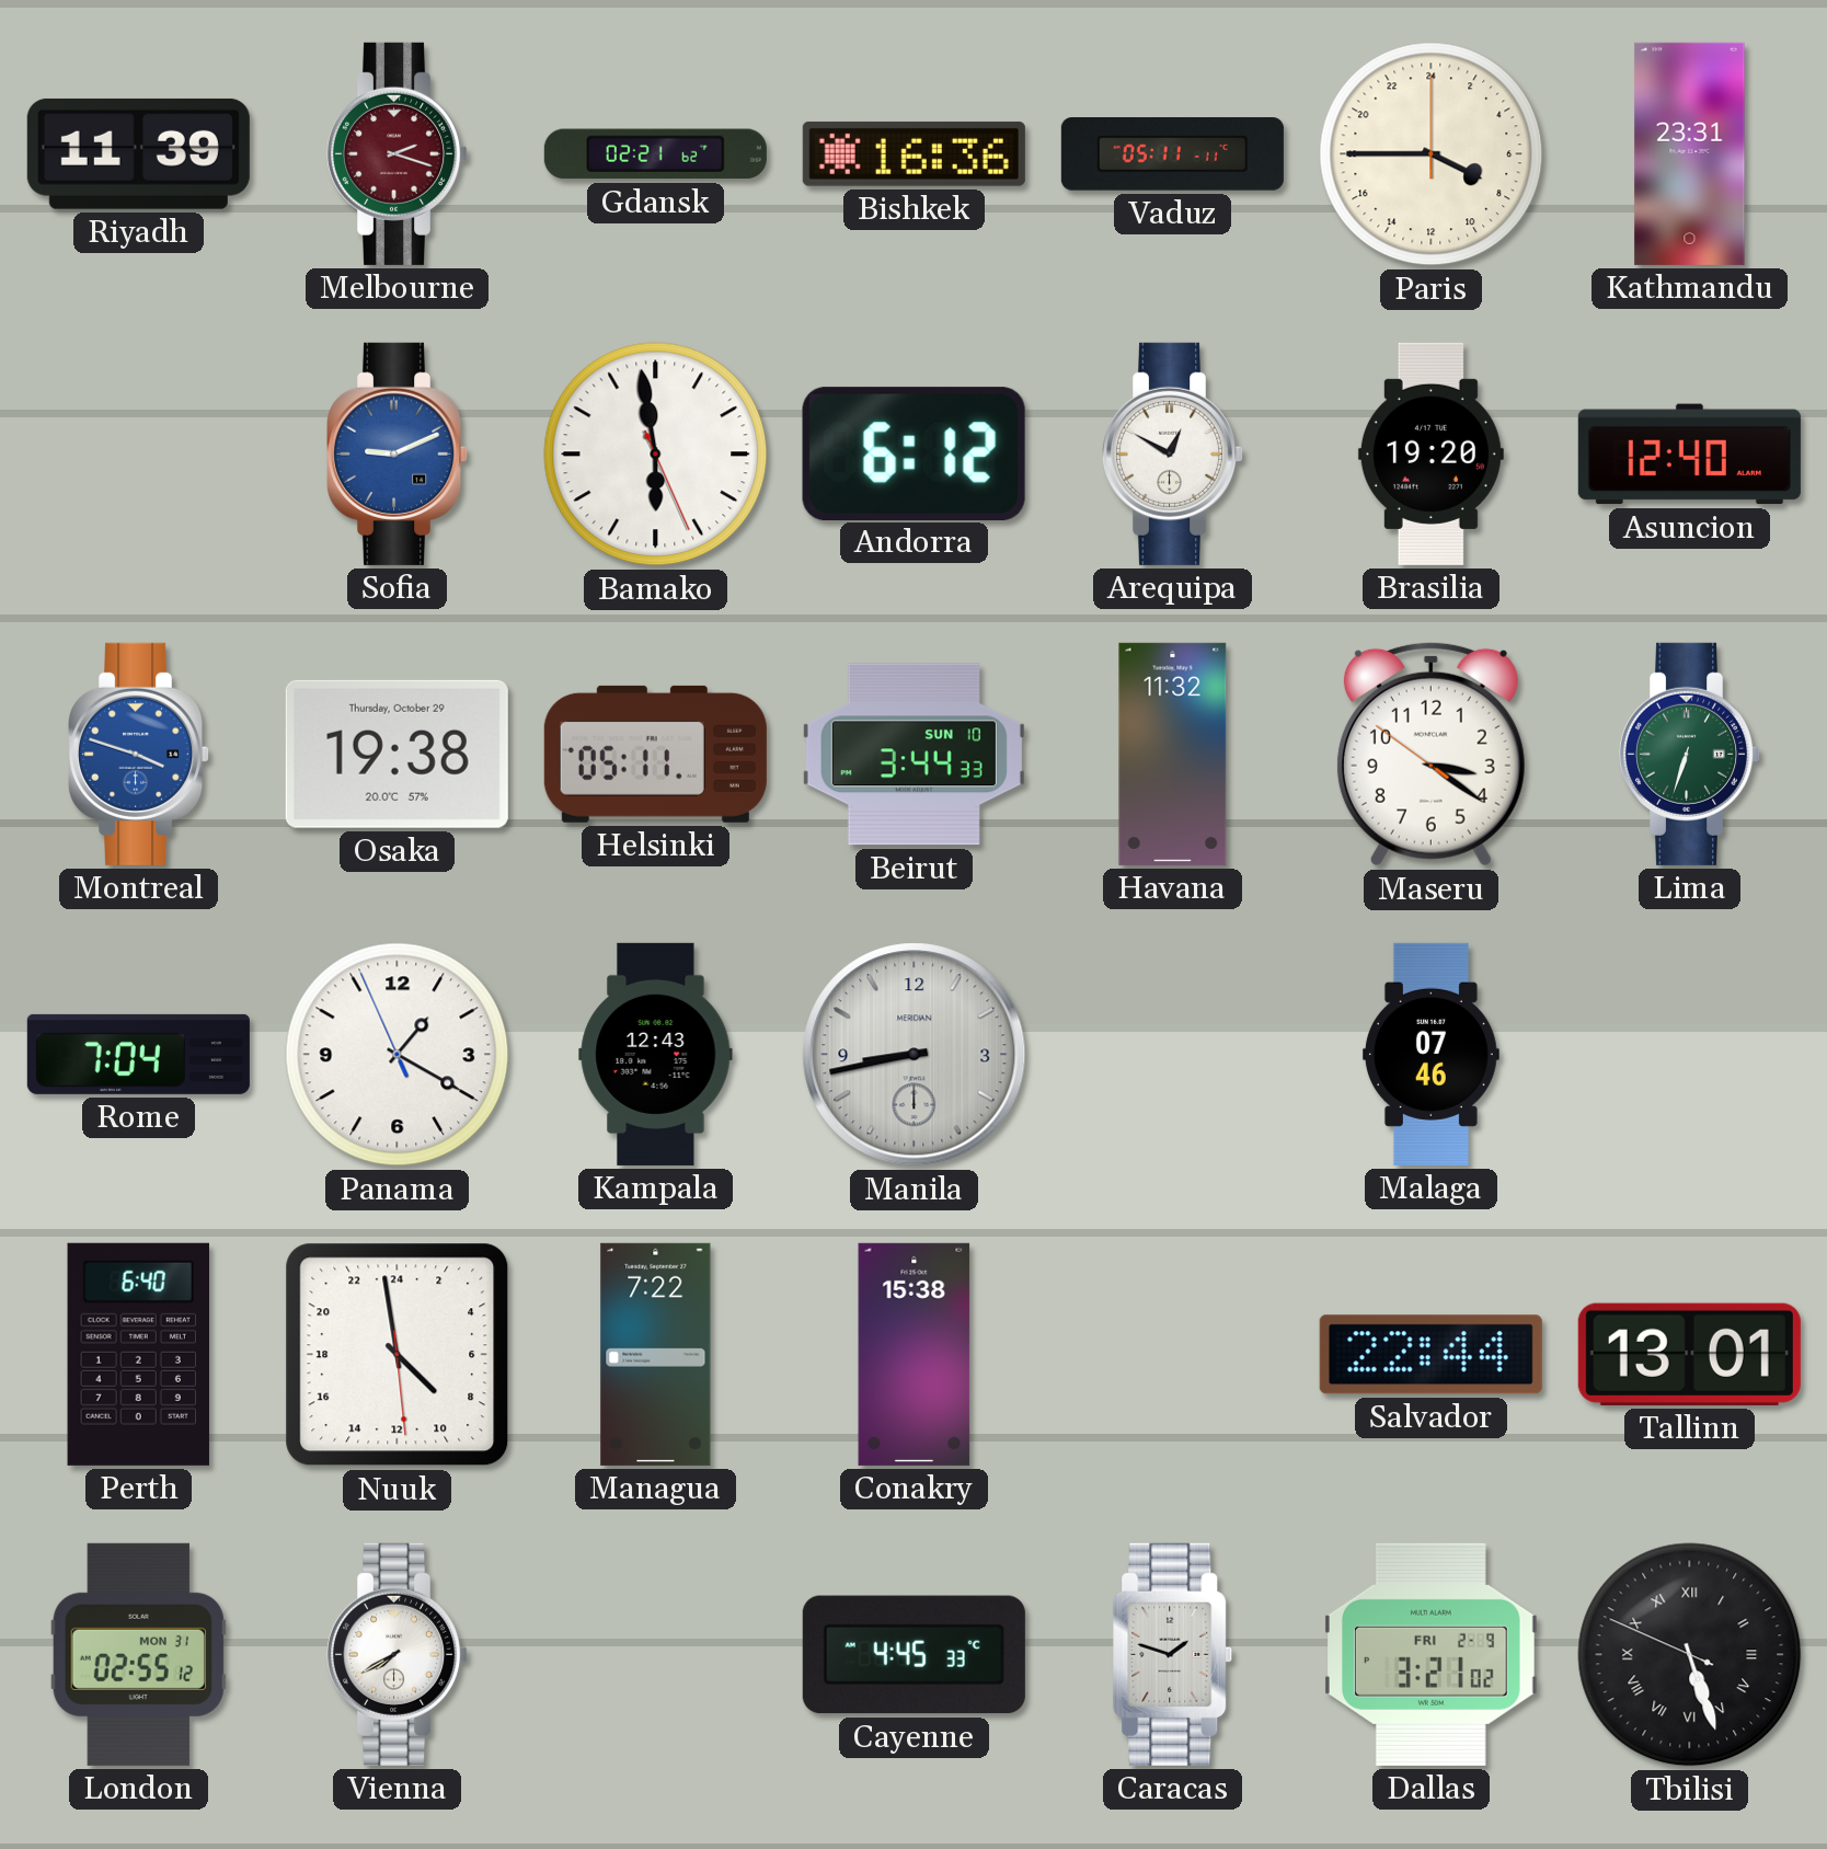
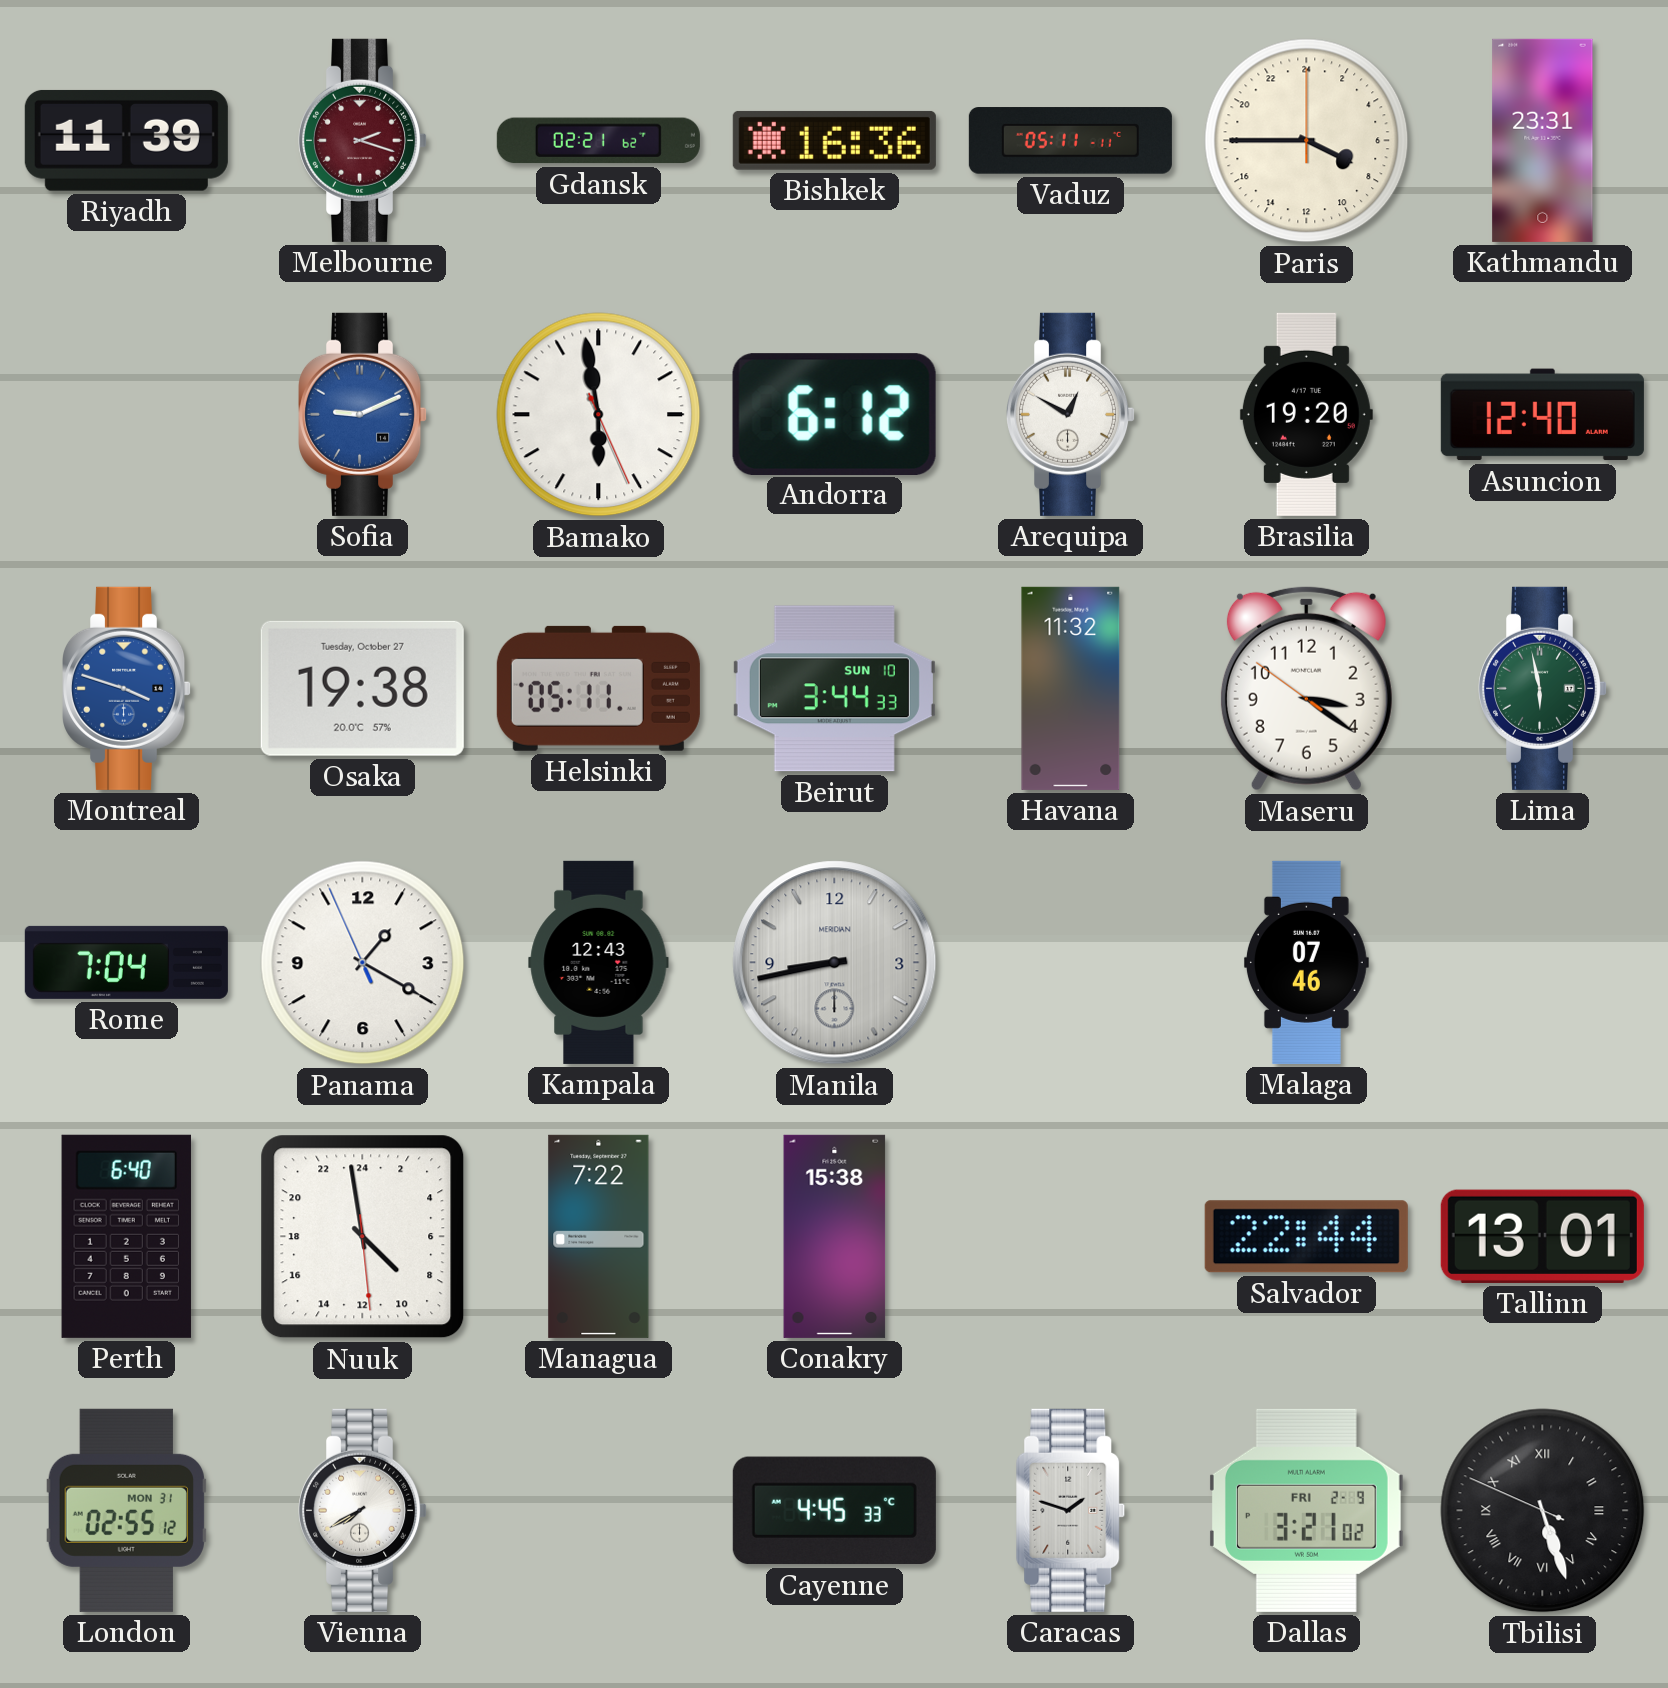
Osaka date: Thursday, October 29 -> Tuesday, October 27
Lima: 6:33 -> 5:58
